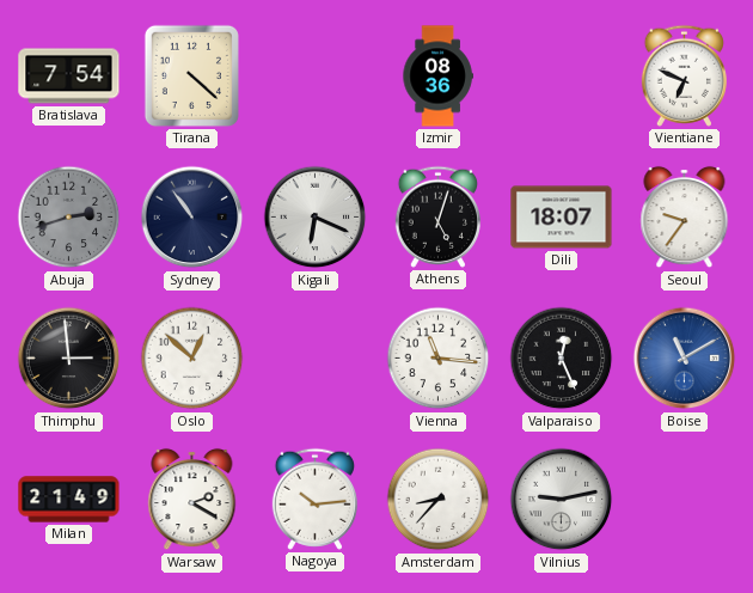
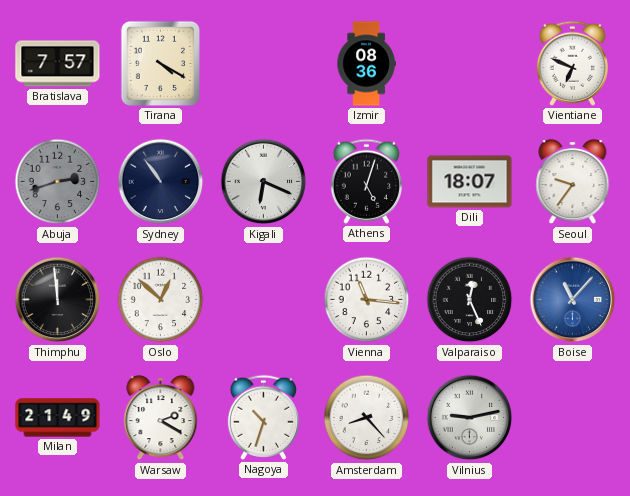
Bratislava: 7:54 -> 7:57
Tirana: 4:22 -> 4:20
Thimphu: 2:59 -> 11:59
Boise: 11:10 -> 11:07
Nagoya: 10:14 -> 10:33
Amsterdam: 8:37 -> 8:23
